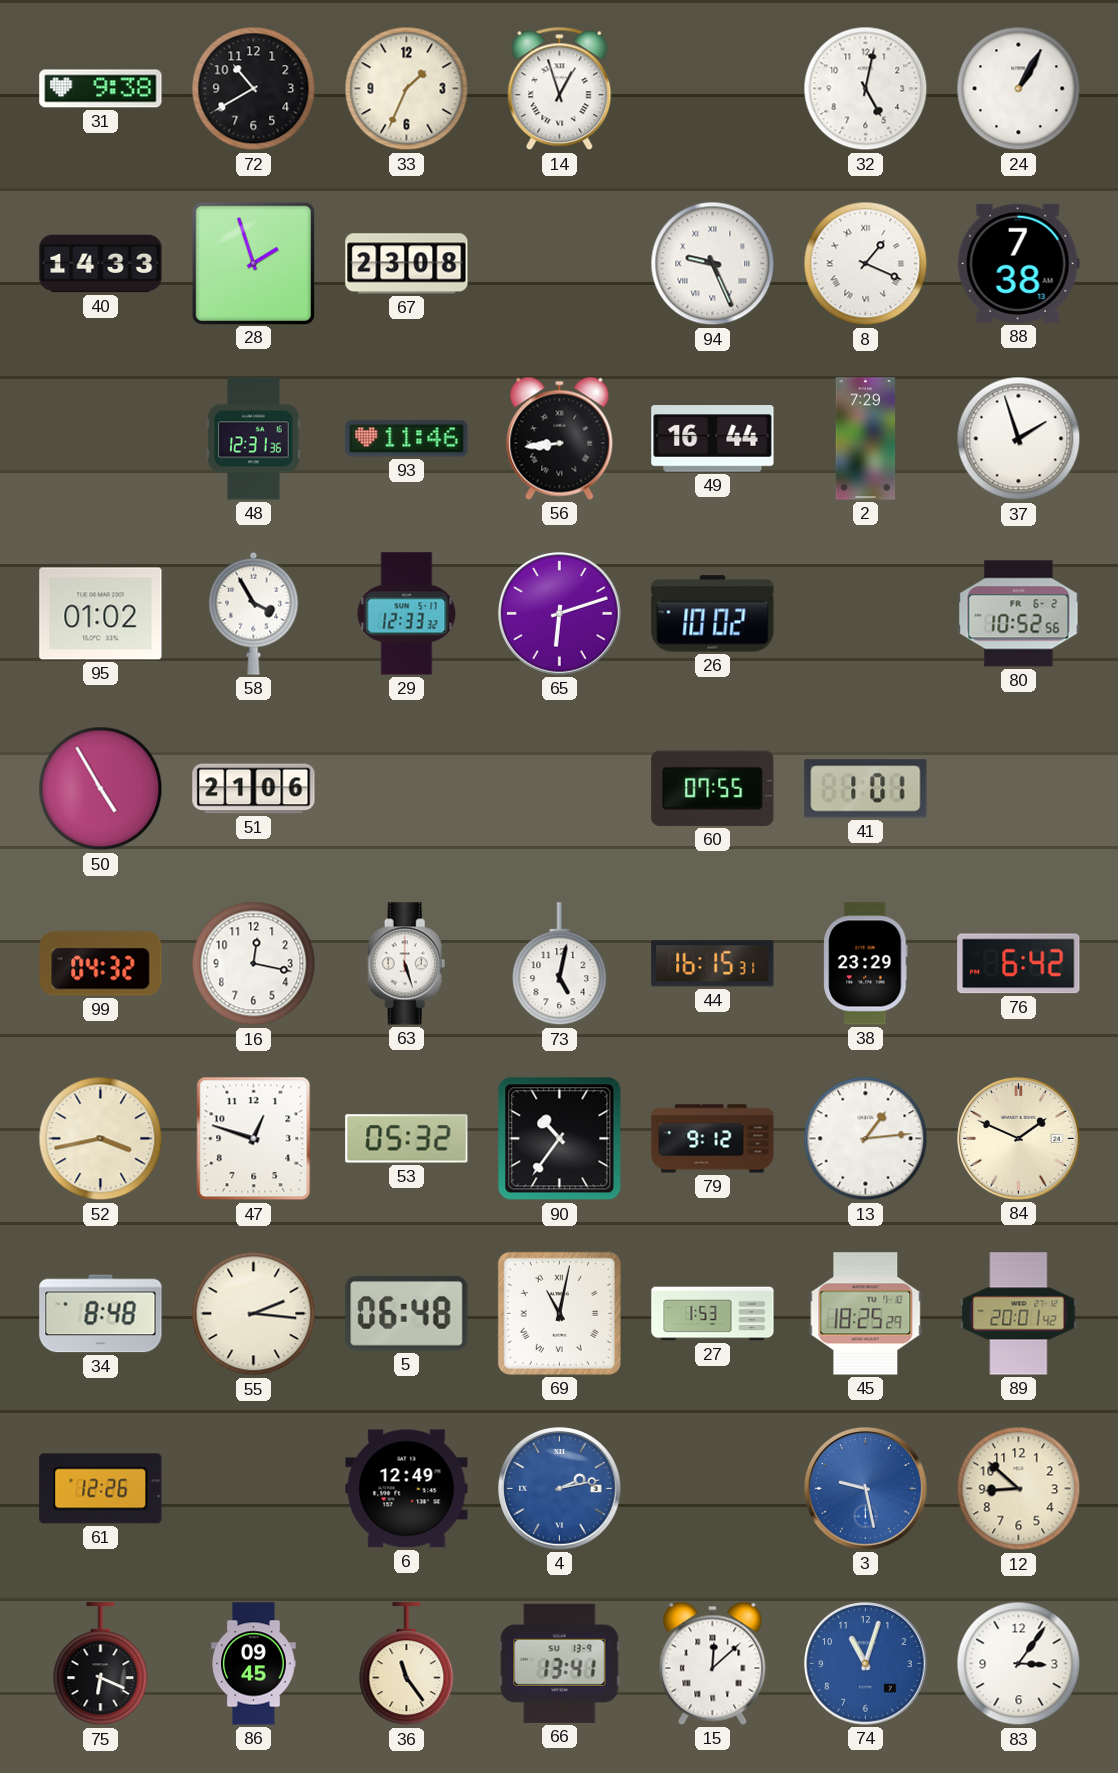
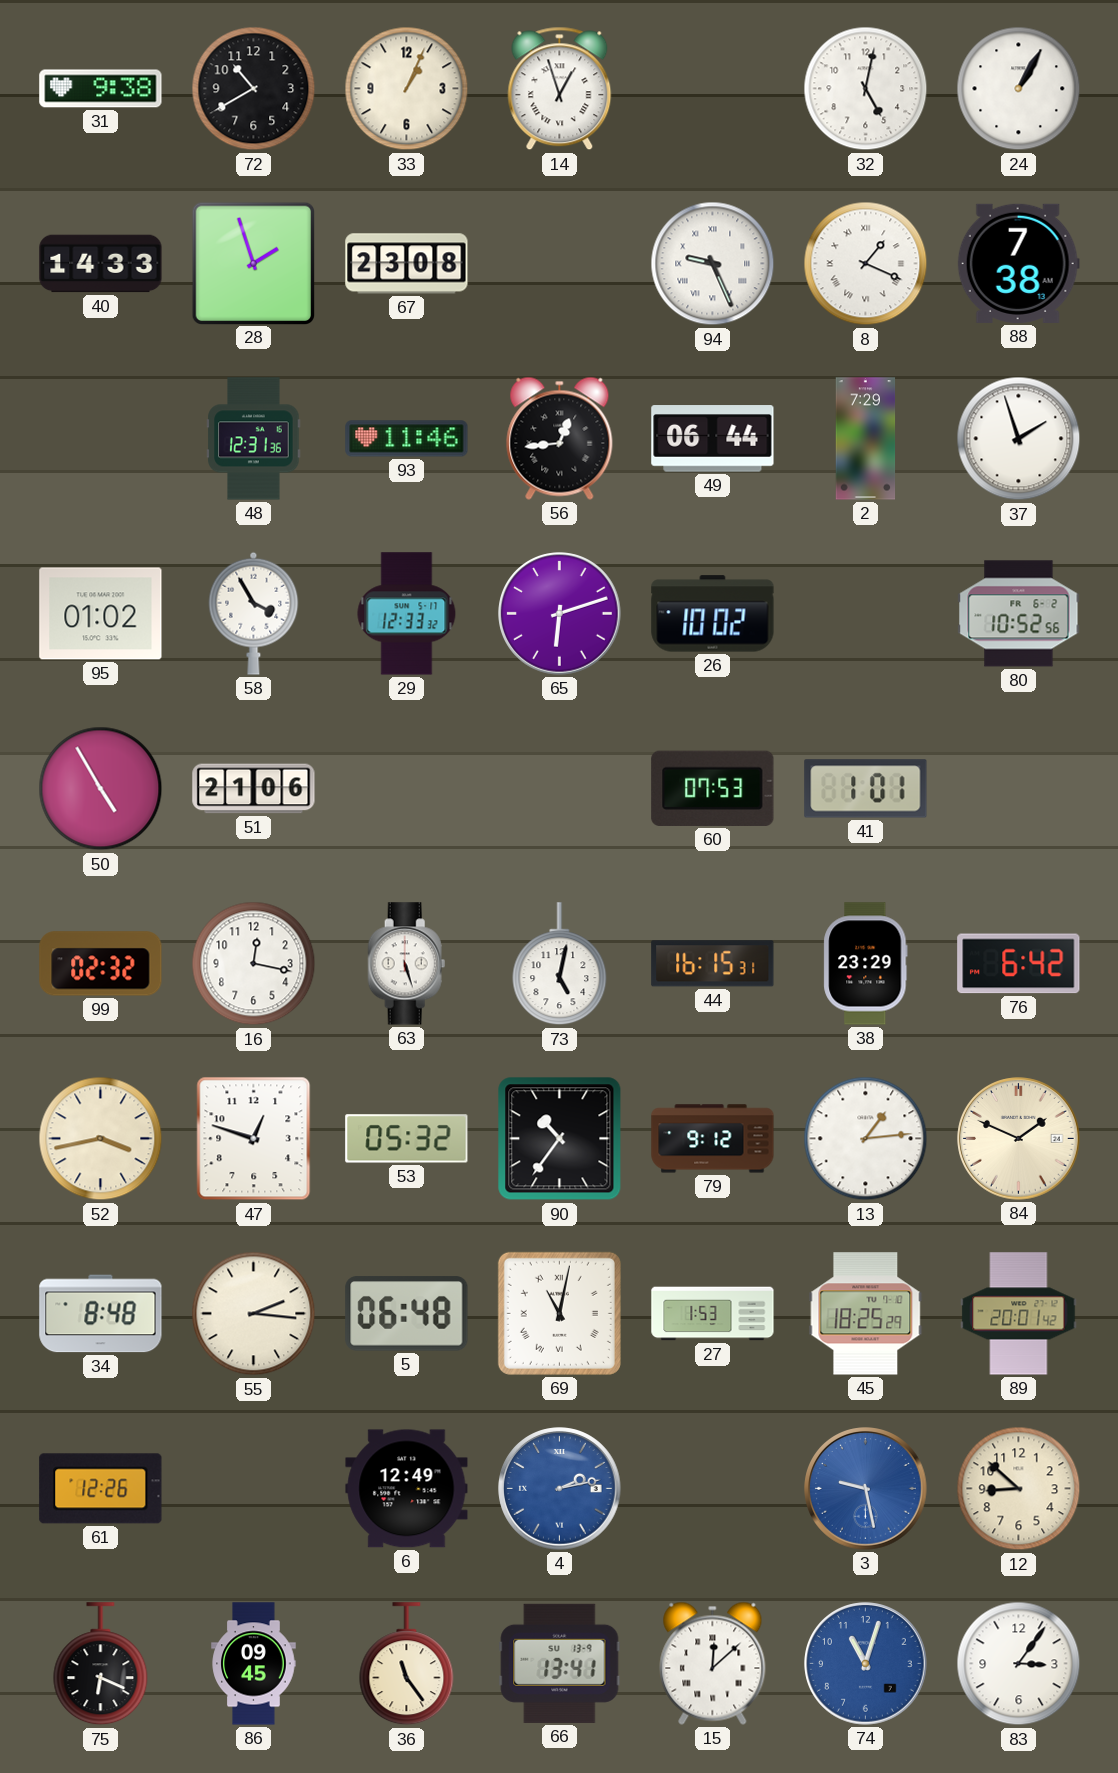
33: 1:34 -> 1:04
56: 8:44 -> 12:44
49: 16:44 -> 06:44
60: 07:55 -> 07:53
99: 04:32 -> 02:32
